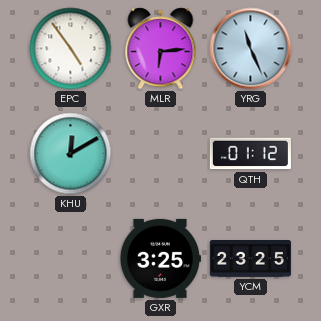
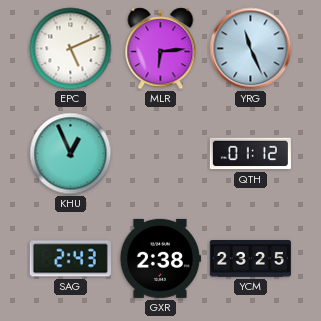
EPC: 4:54 -> 5:11
KHU: 12:10 -> 12:56
SAG: none -> 2:43
GXR: 3:25 -> 2:38
